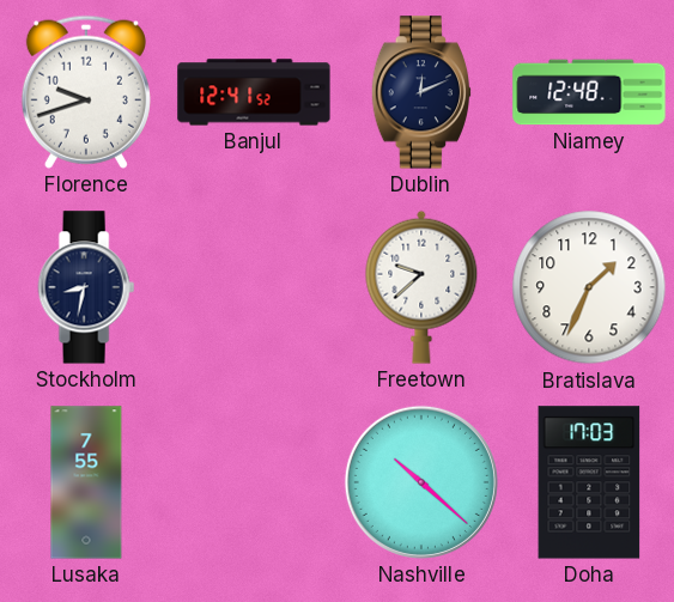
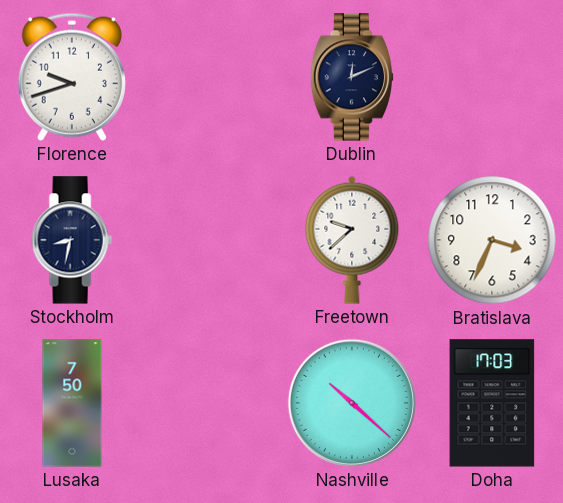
Banjul: 12:41 -> none
Niamey: 12:48 -> none
Bratislava: 1:34 -> 3:34
Lusaka: 7:55 -> 7:50
